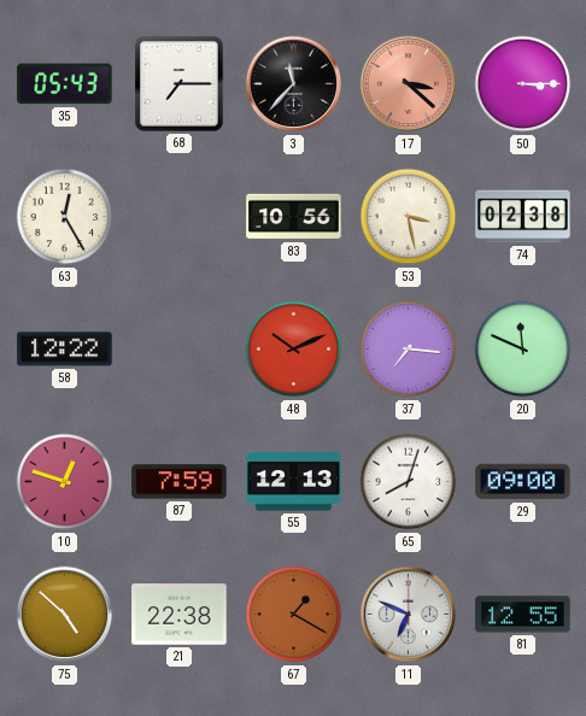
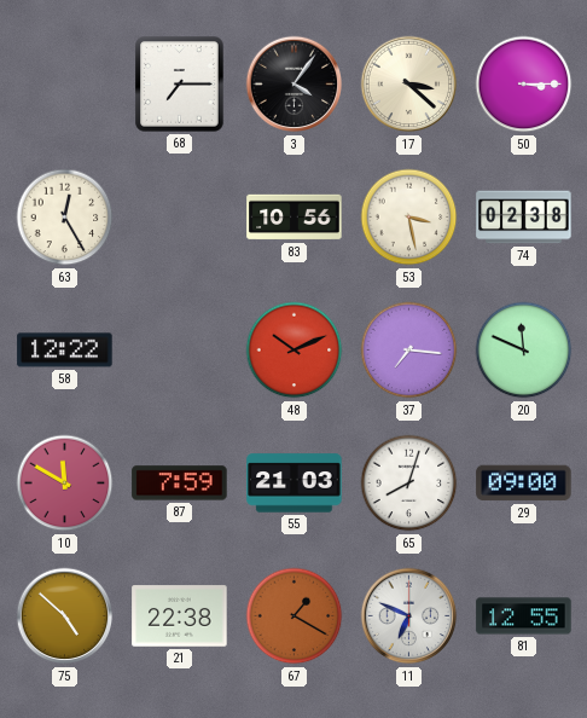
35: 05:43 -> none
3: 11:37 -> 4:06
17 dial: salmon -> cream
10: 12:48 -> 11:50
55: 12:13 -> 21:03
